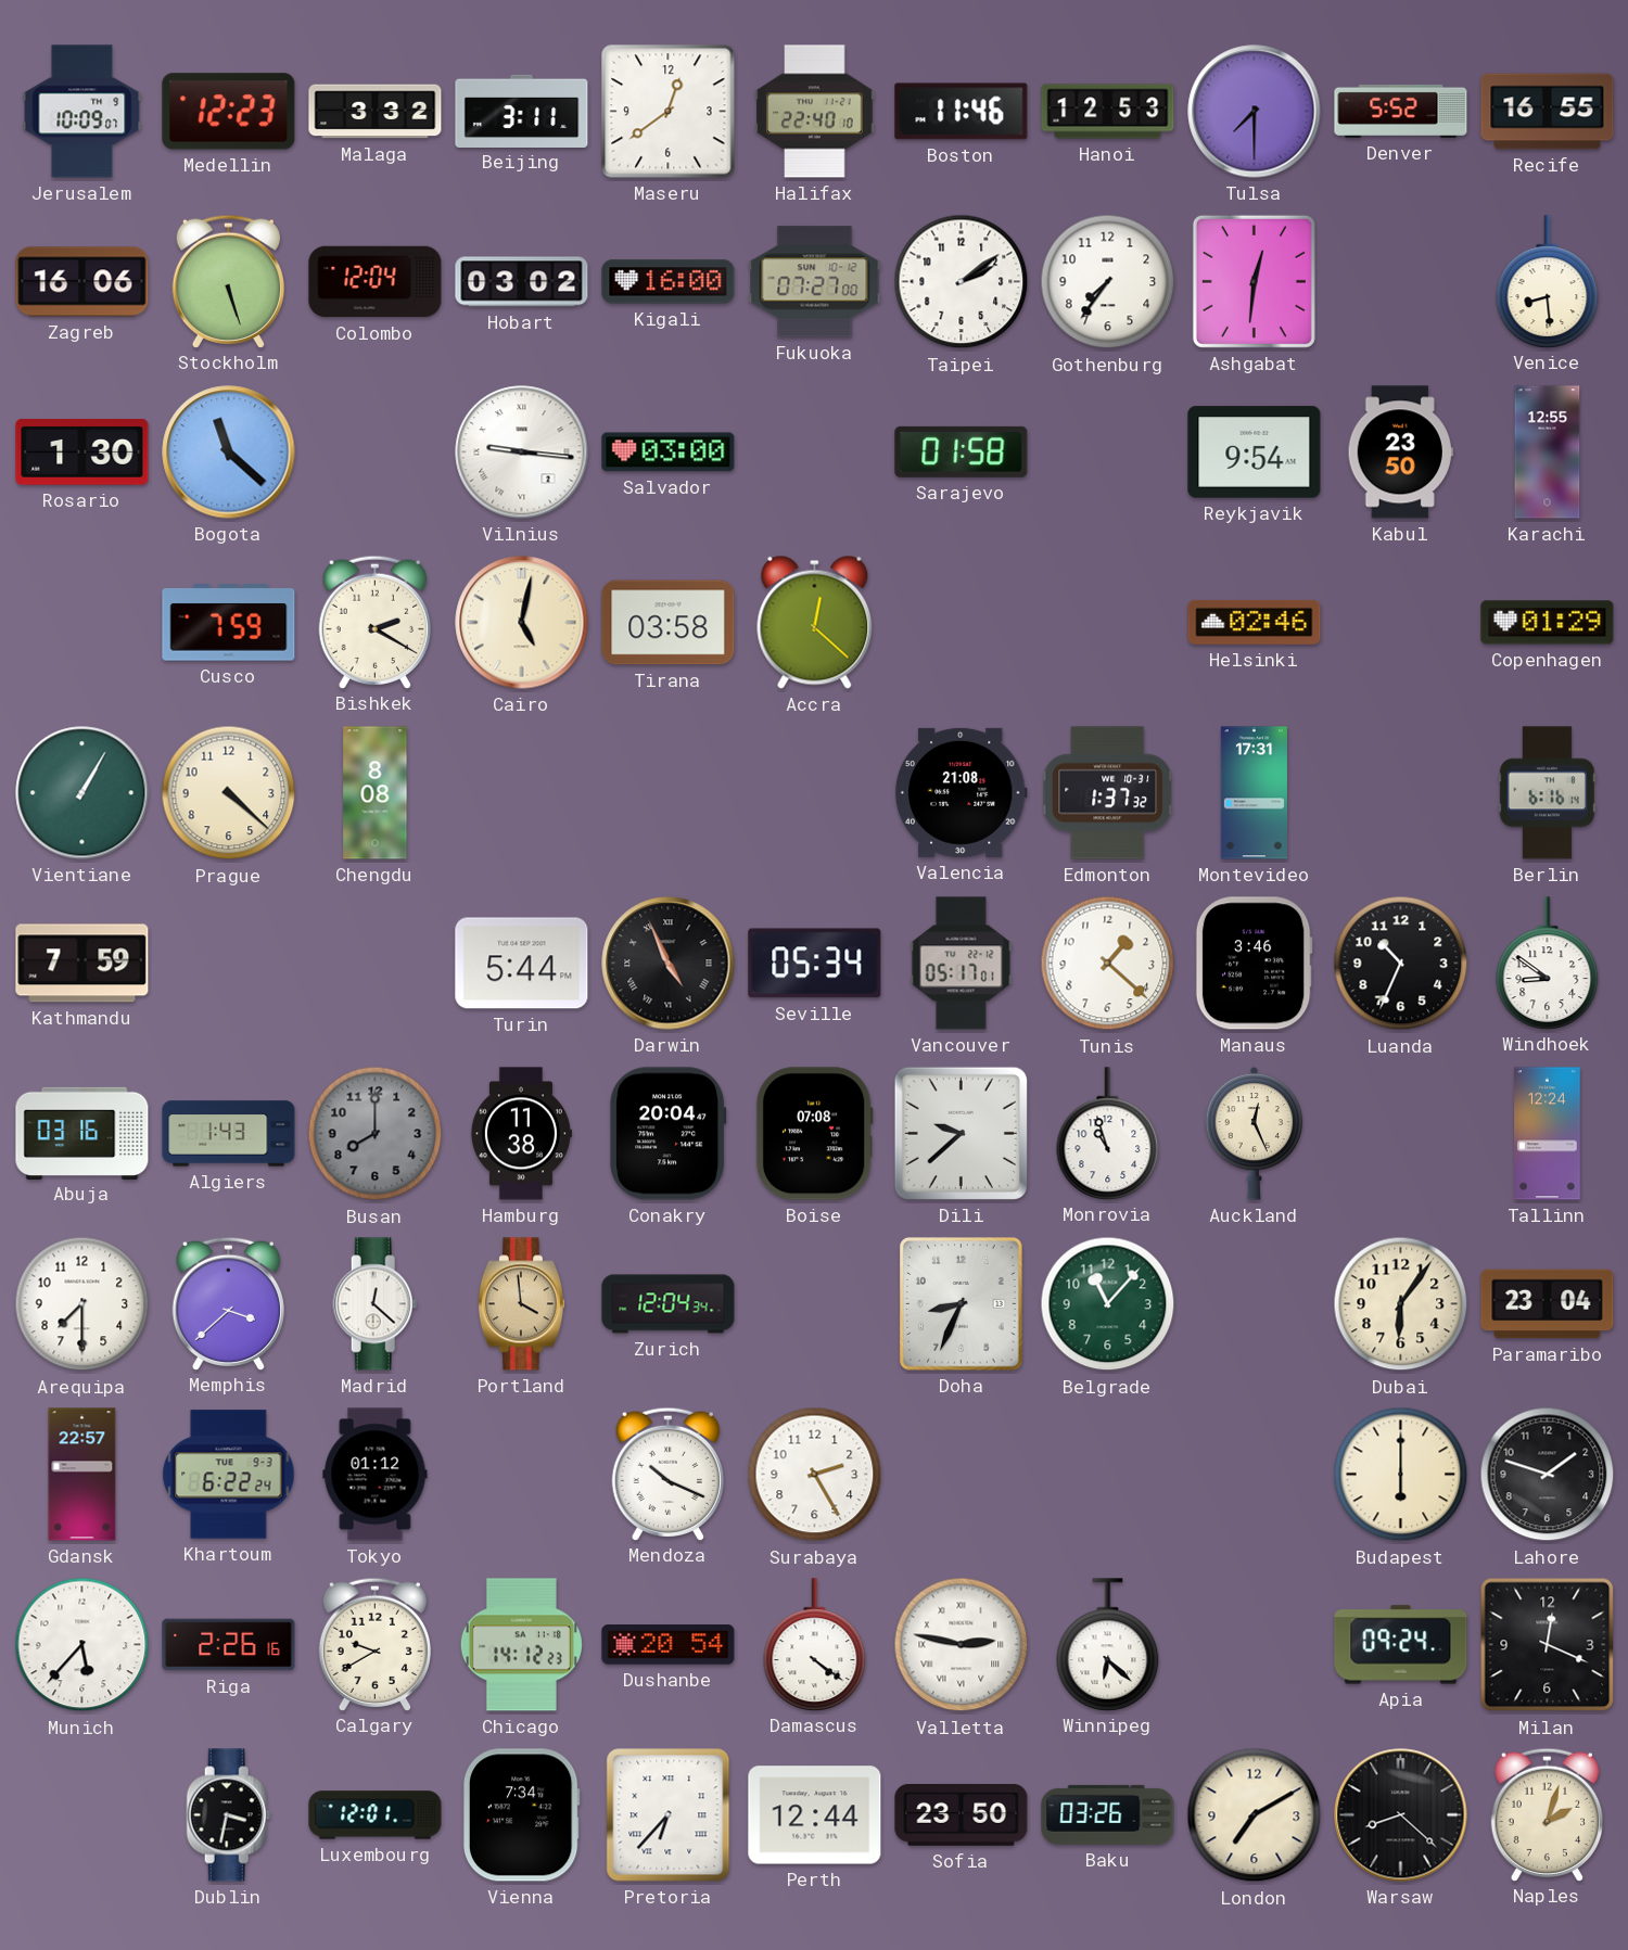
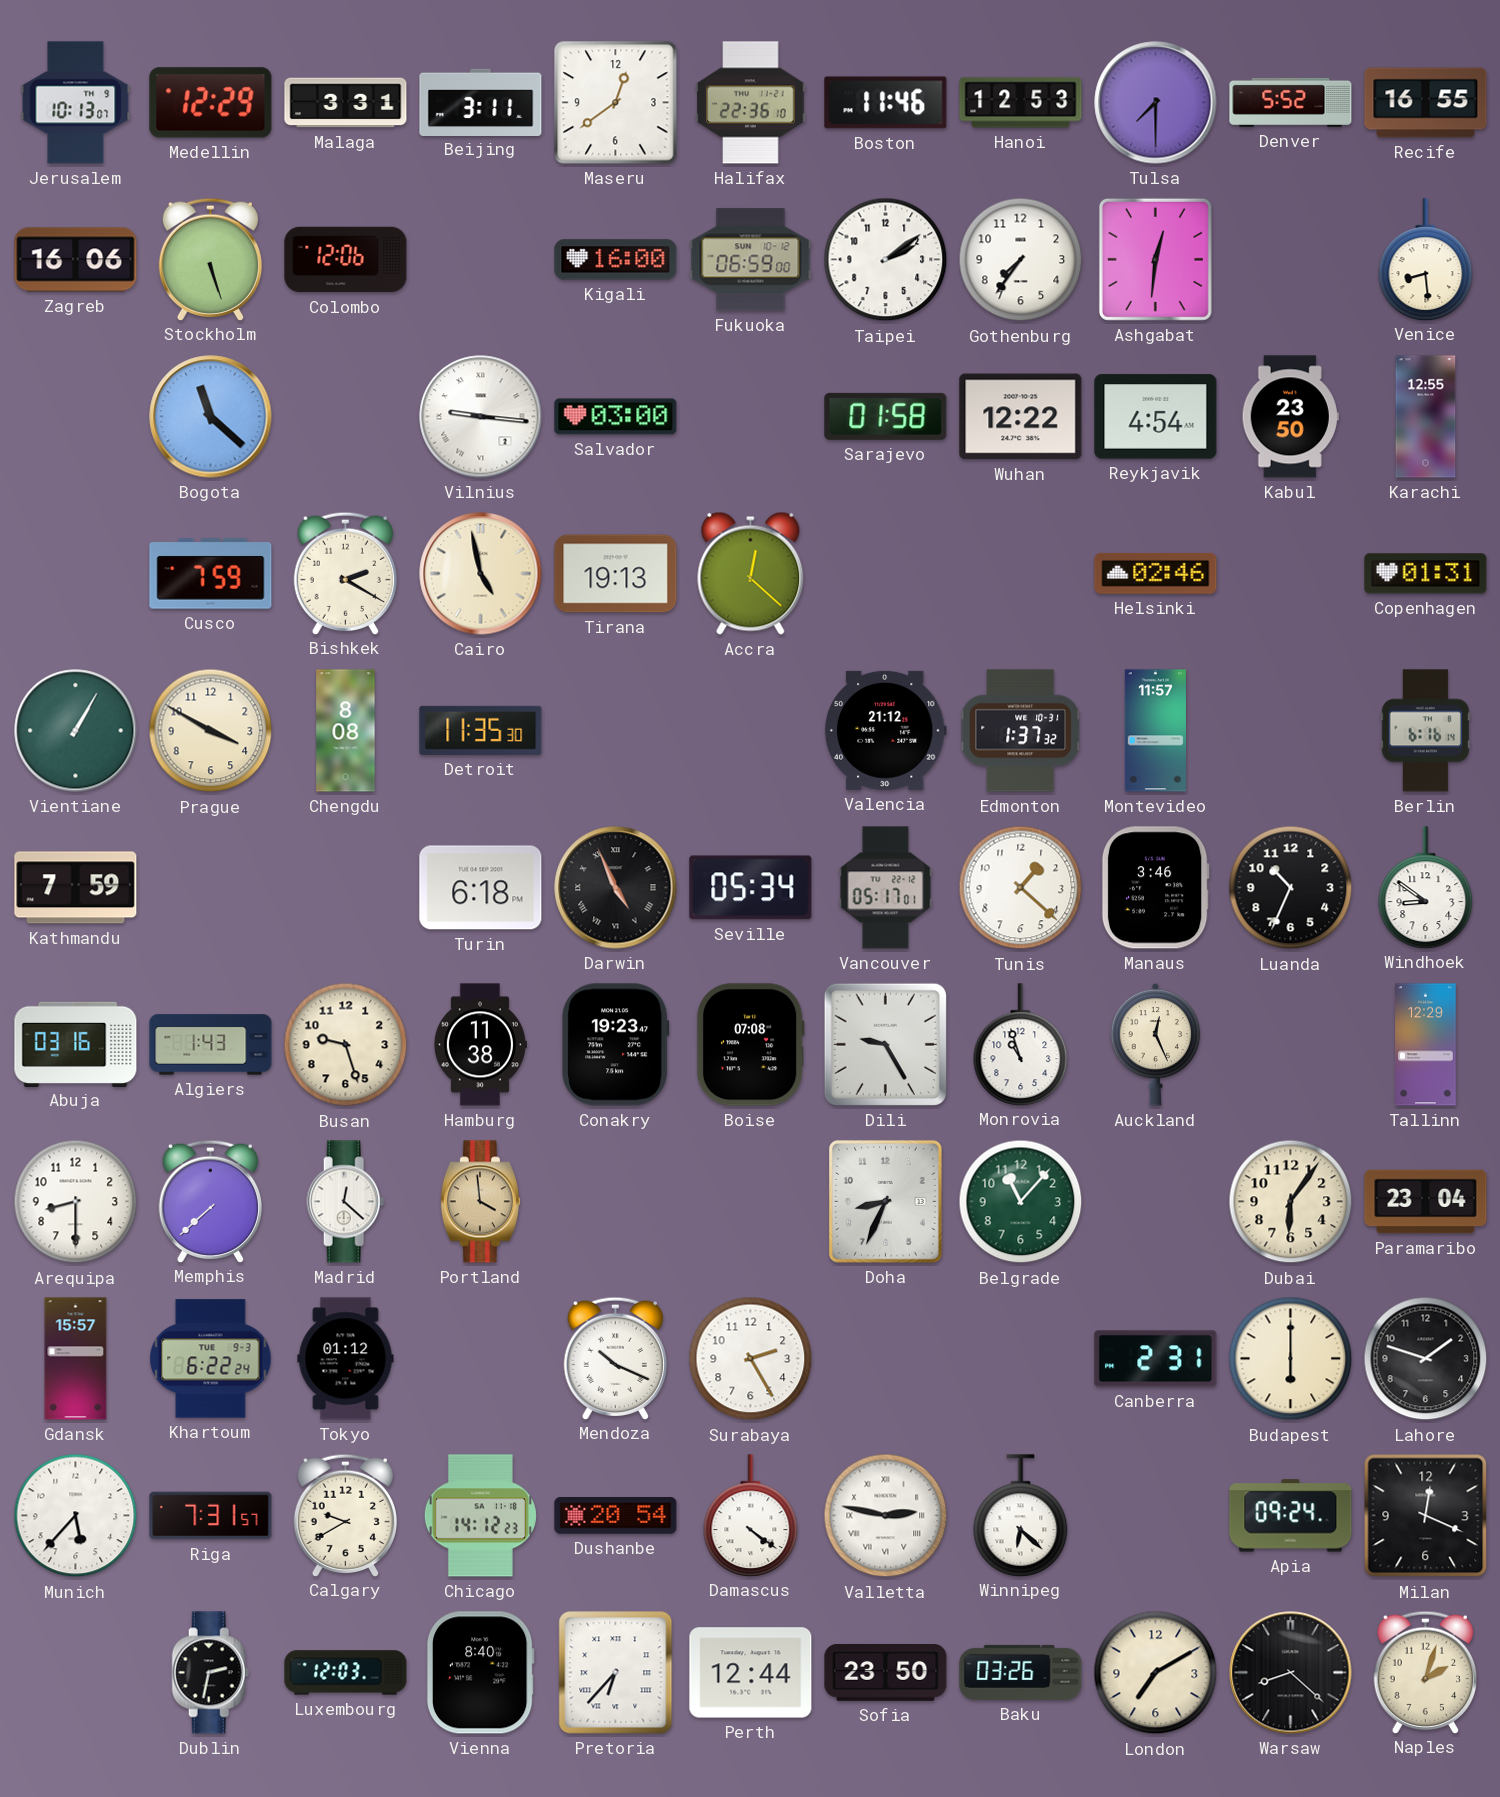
Jerusalem: 10:09 -> 10:13
Medellin: 12:23 -> 12:29
Malaga: 3:32 -> 3:31
Halifax: 22:40 -> 22:36
Colombo: 12:04 -> 12:06
Hobart: 03:02 -> none
Fukuoka: 07:27 -> 06:59
Rosario: 1:30 -> none
Wuhan: none -> 12:22
Reykjavik: 9:54 -> 4:54
Cairo: 5:02 -> 4:58
Tirana: 03:58 -> 19:13
Copenhagen: 01:29 -> 01:31
Prague: 4:22 -> 3:50
Detroit: none -> 11:35
Valencia: 21:08 -> 21:12
Montevideo: 17:31 -> 11:57
Turin: 5:44 -> 6:18
Busan: 8:00 -> 9:27
Busan dial: grey -> cream
Conakry: 20:04 -> 19:23
Dili: 9:38 -> 9:25
Tallinn: 12:24 -> 12:29
Arequipa: 7:30 -> 8:30
Memphis: 3:38 -> 7:38
Zurich: 12:04 -> none
Gdansk: 22:57 -> 15:57
Canberra: none -> 2:31
Riga: 2:26 -> 7:31
Dublin: 3:32 -> 2:32
Luxembourg: 12:01 -> 12:03
Vienna: 7:34 -> 8:40
